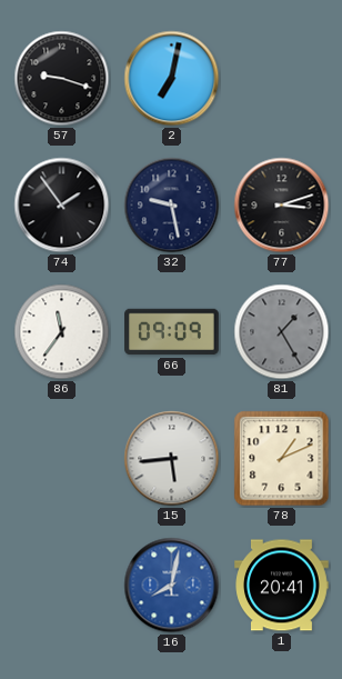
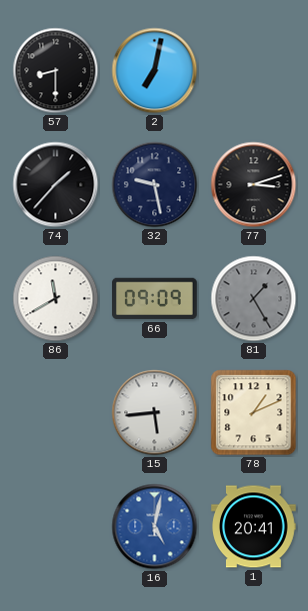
57: 9:18 -> 8:30
74: 1:54 -> 1:37
86: 11:36 -> 11:40
16: 8:02 -> 5:02
